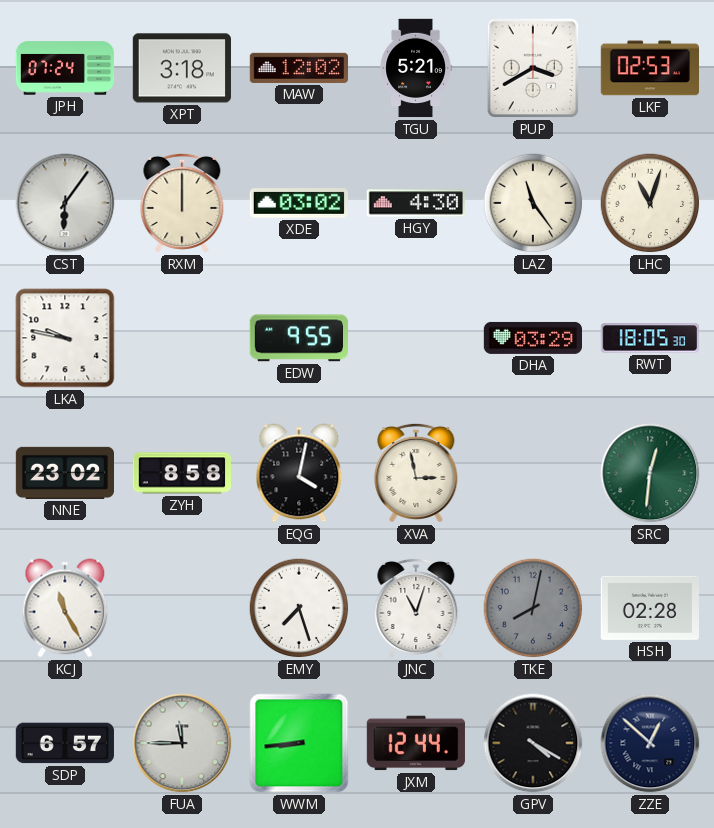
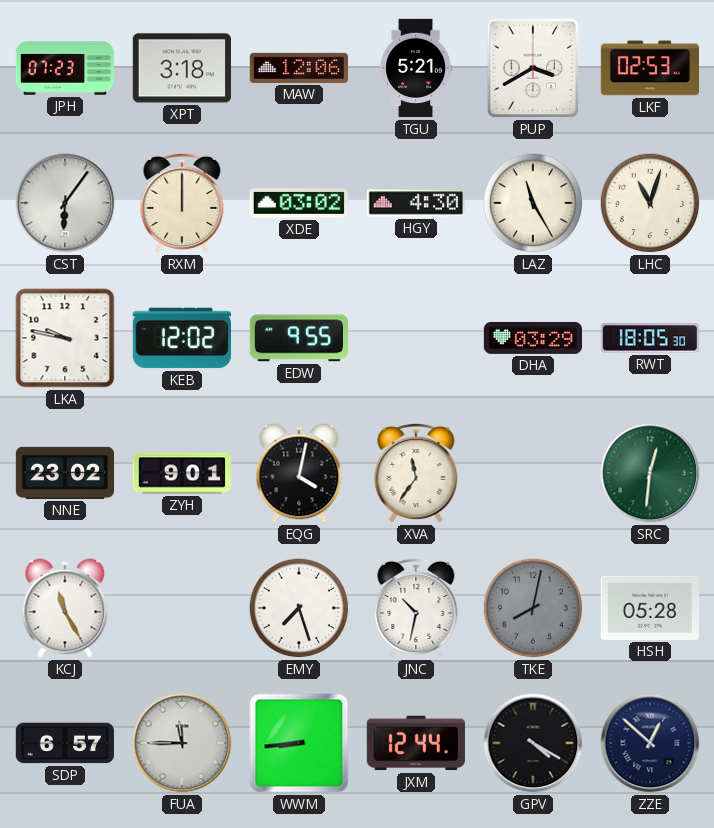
JPH: 07:24 -> 07:23
MAW: 12:02 -> 12:06
LAZ: 11:24 -> 11:25
KEB: none -> 12:02
ZYH: 8:58 -> 9:01
XVA: 2:58 -> 11:36
JNC: 11:03 -> 10:32
HSH: 02:28 -> 05:28
